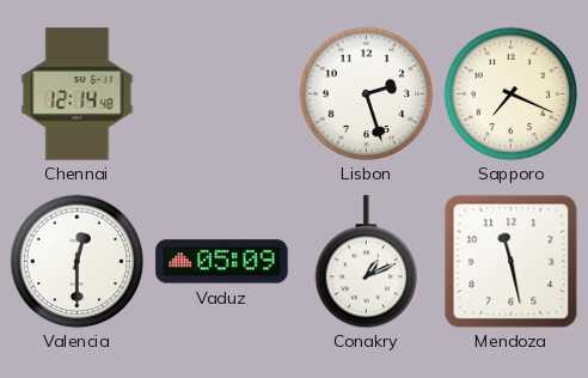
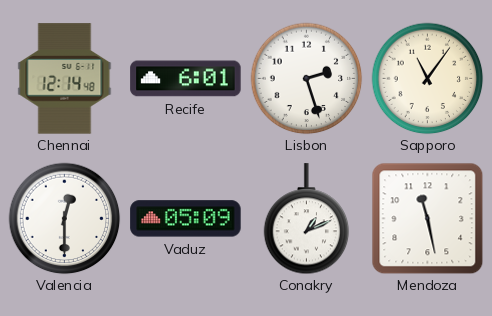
Recife: none -> 6:01
Sapporo: 7:19 -> 11:06
